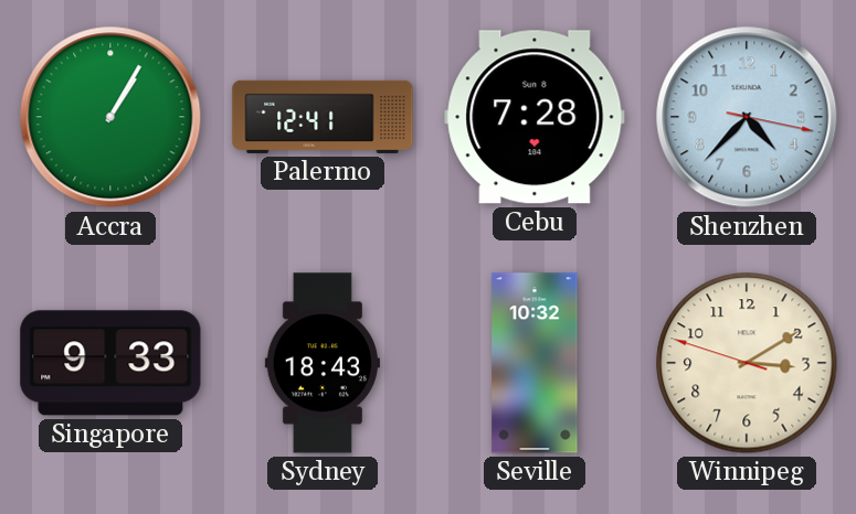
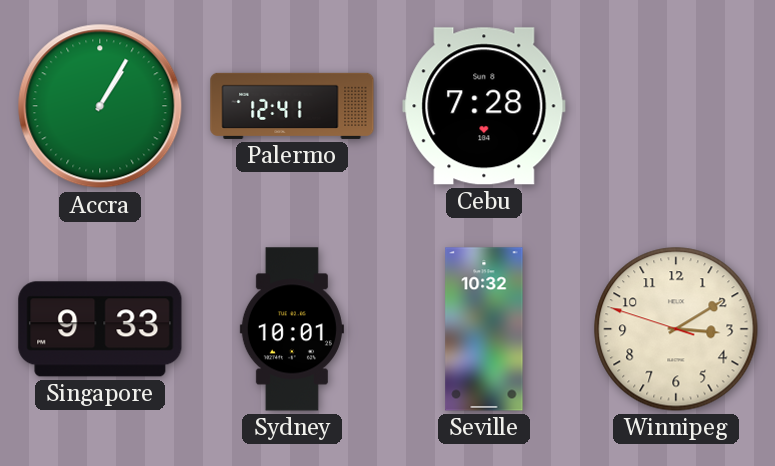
Shenzhen: 4:37 -> none
Sydney: 18:43 -> 10:01
